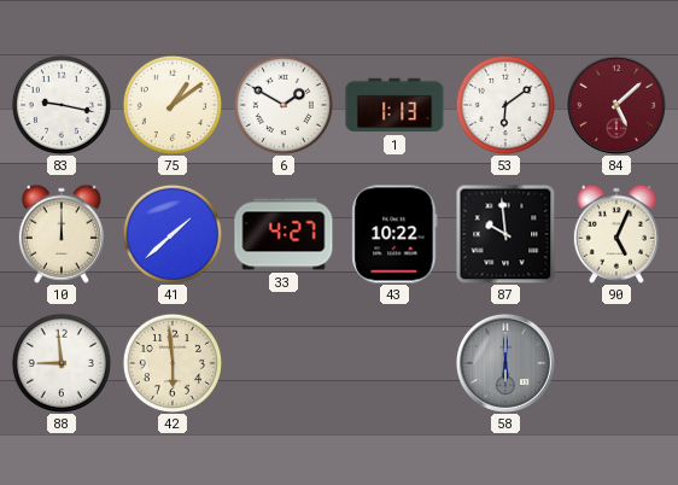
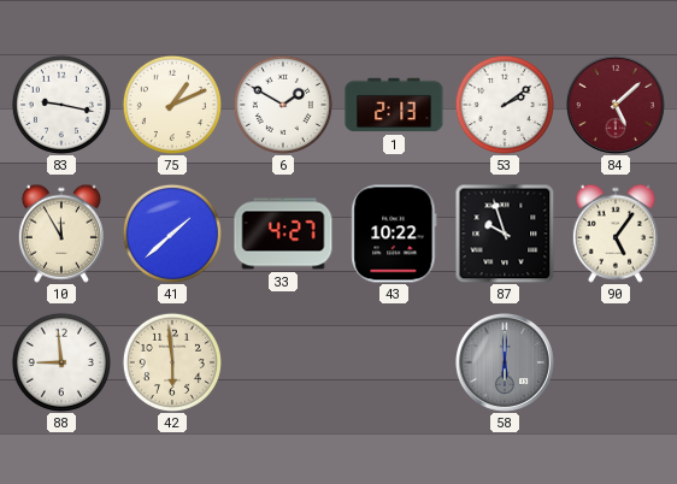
75: 1:09 -> 1:11
1: 1:13 -> 2:13
53: 6:09 -> 2:09
10: 12:00 -> 11:55
87: 9:59 -> 9:57
90: 5:04 -> 5:06
